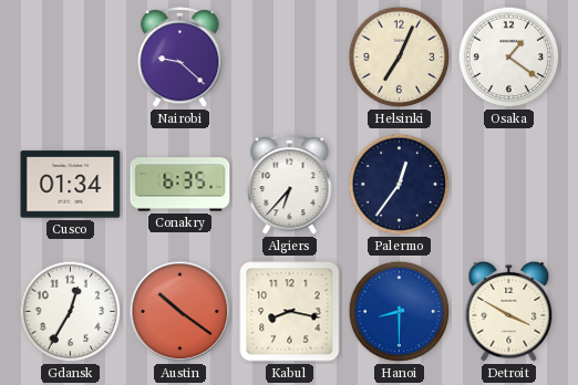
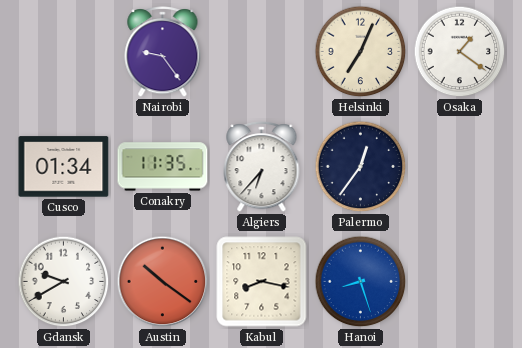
Nairobi: 9:22 -> 9:24
Conakry: 6:35 -> 11:35
Gdansk: 12:35 -> 9:40
Hanoi: 8:30 -> 8:27
Detroit: 3:50 -> none
